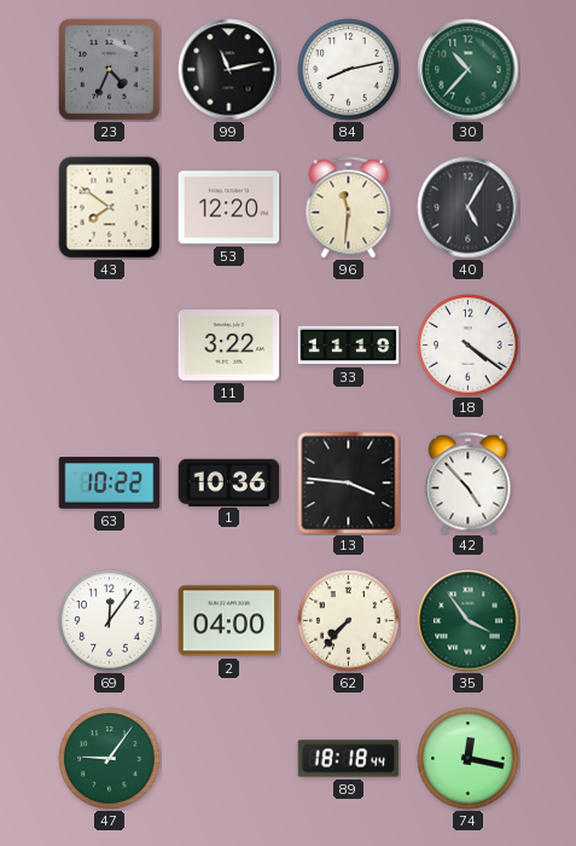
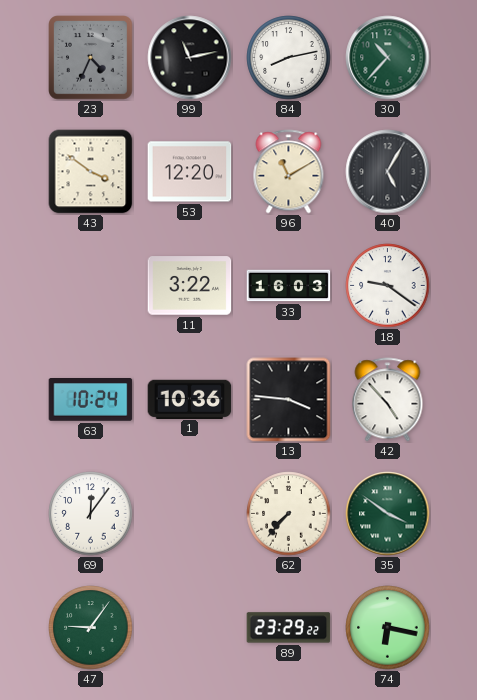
43: 7:51 -> 3:51
96: 11:31 -> 11:10
33: 11:19 -> 16:03
18: 4:21 -> 9:21
63: 10:22 -> 10:24
2: 04:00 -> none
35: 3:54 -> 3:51
89: 18:18 -> 23:29
74: 12:17 -> 6:17
